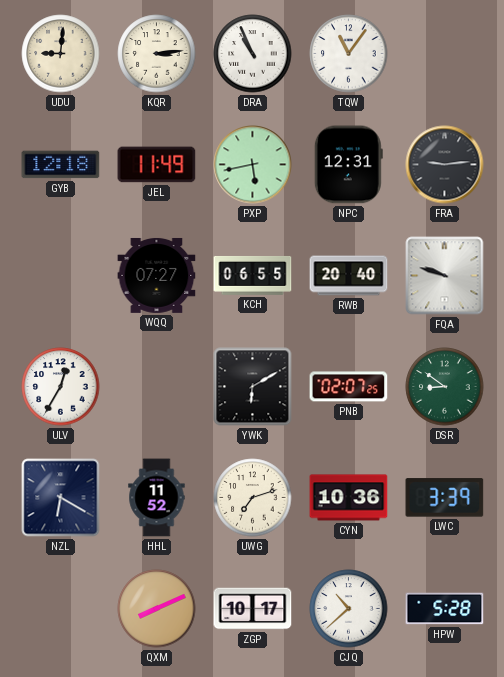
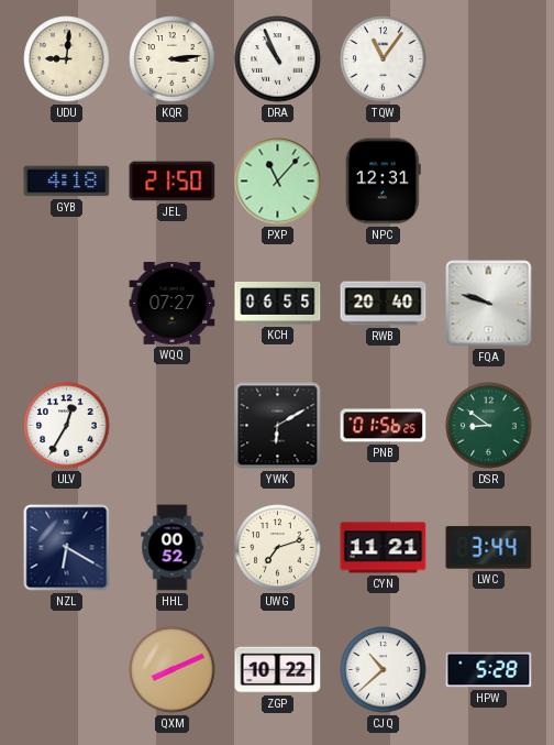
GYB: 12:18 -> 4:18
JEL: 11:49 -> 21:50
PXP: 5:43 -> 11:07
FRA: 9:14 -> none
PNB: 02:07 -> 01:56
HHL: 11:52 -> 00:52
CYN: 10:36 -> 11:21
LWC: 3:39 -> 3:44
ZGP: 10:17 -> 10:22
